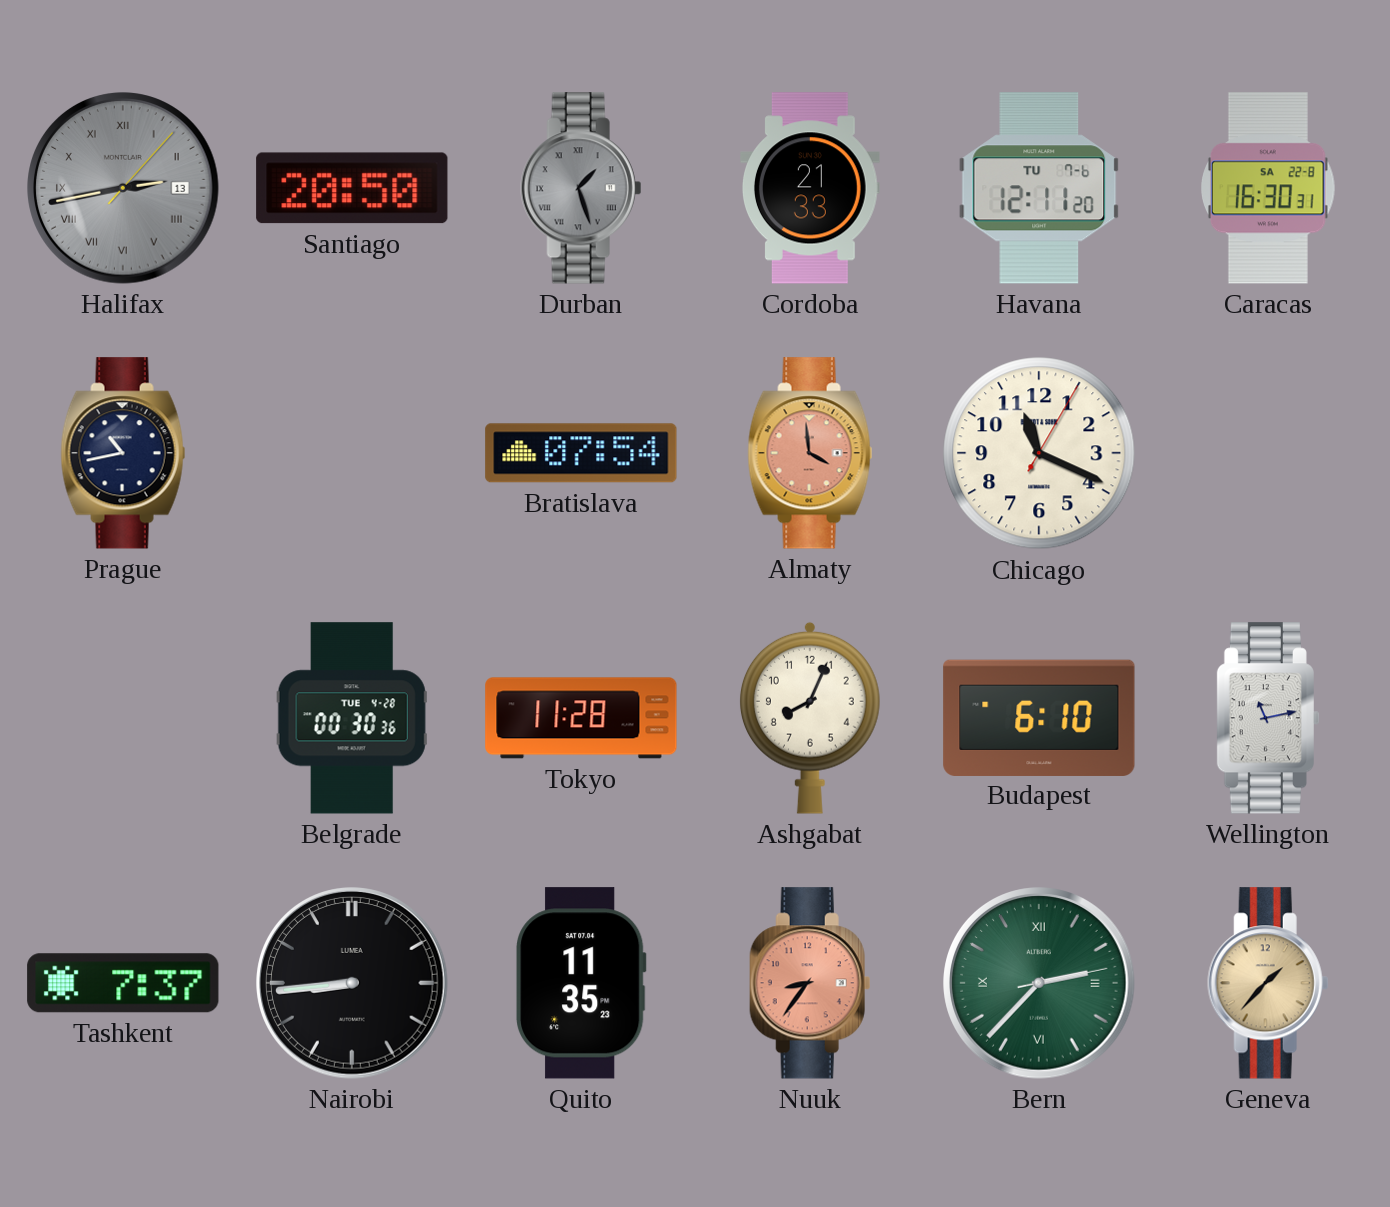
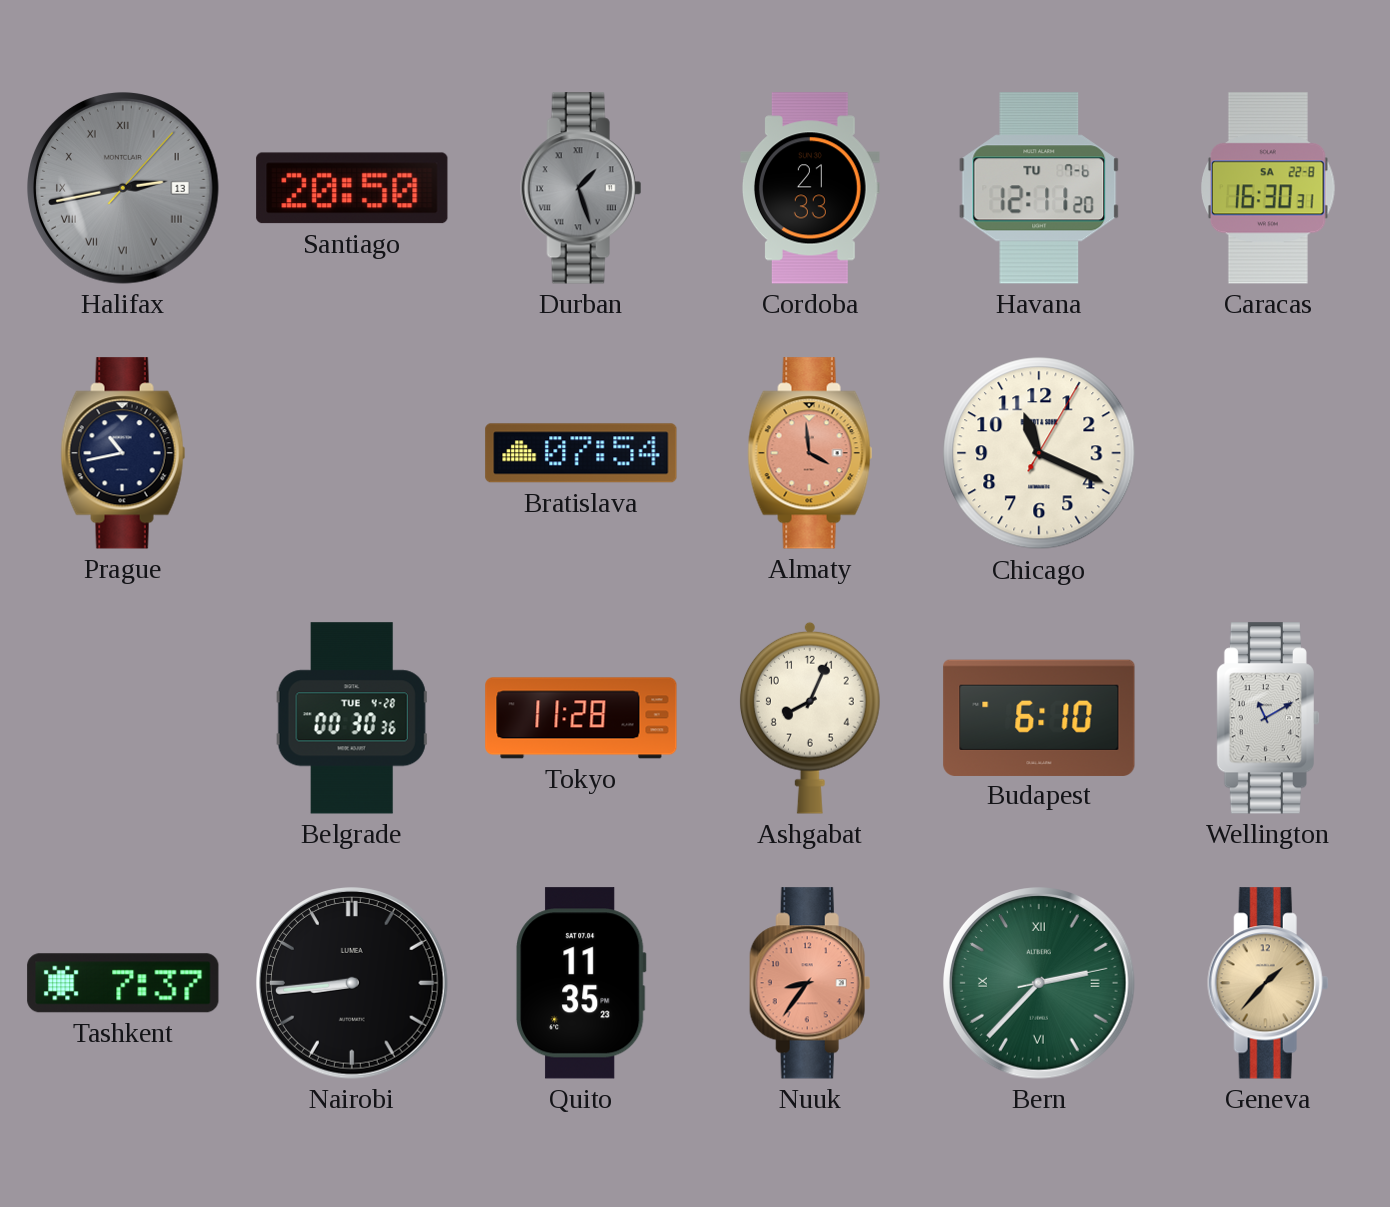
Wellington: 11:13 -> 11:10
